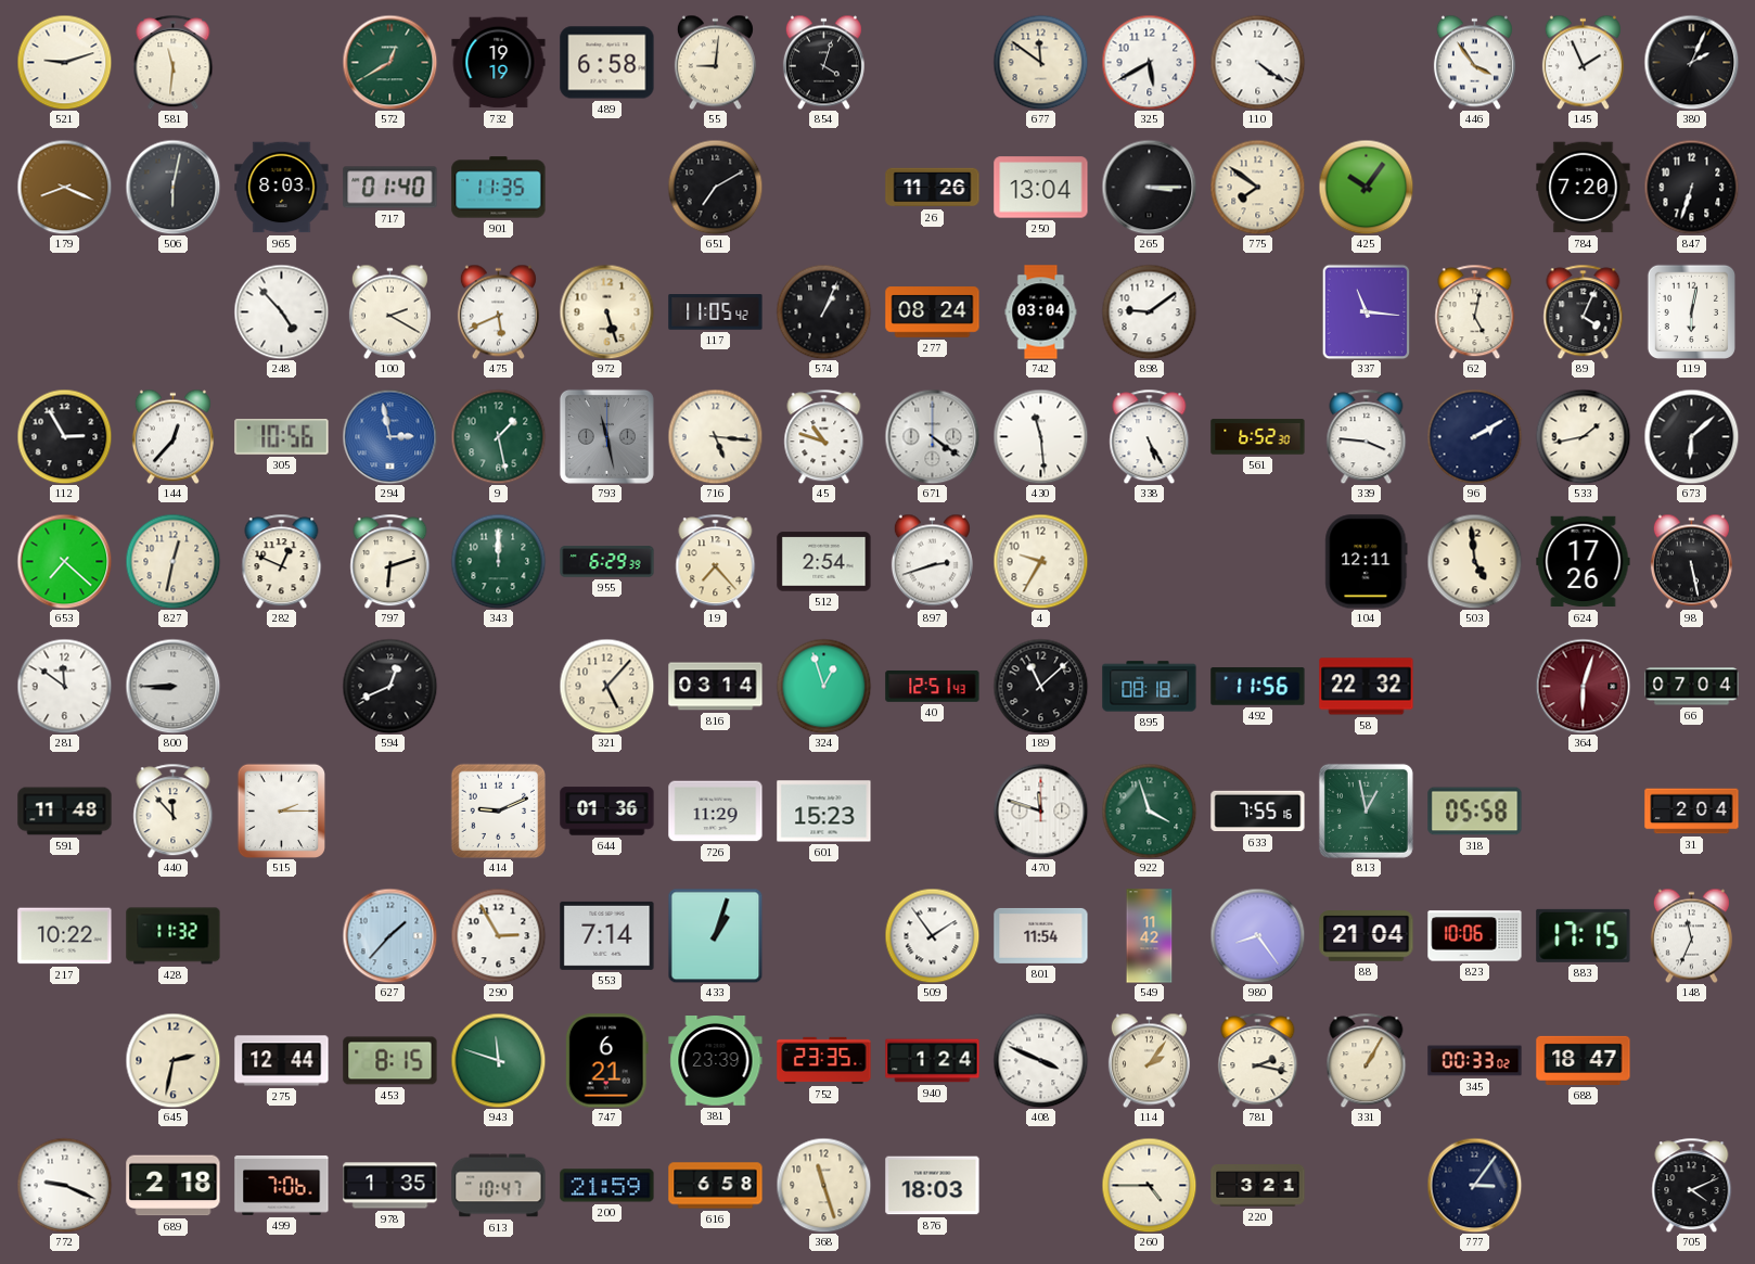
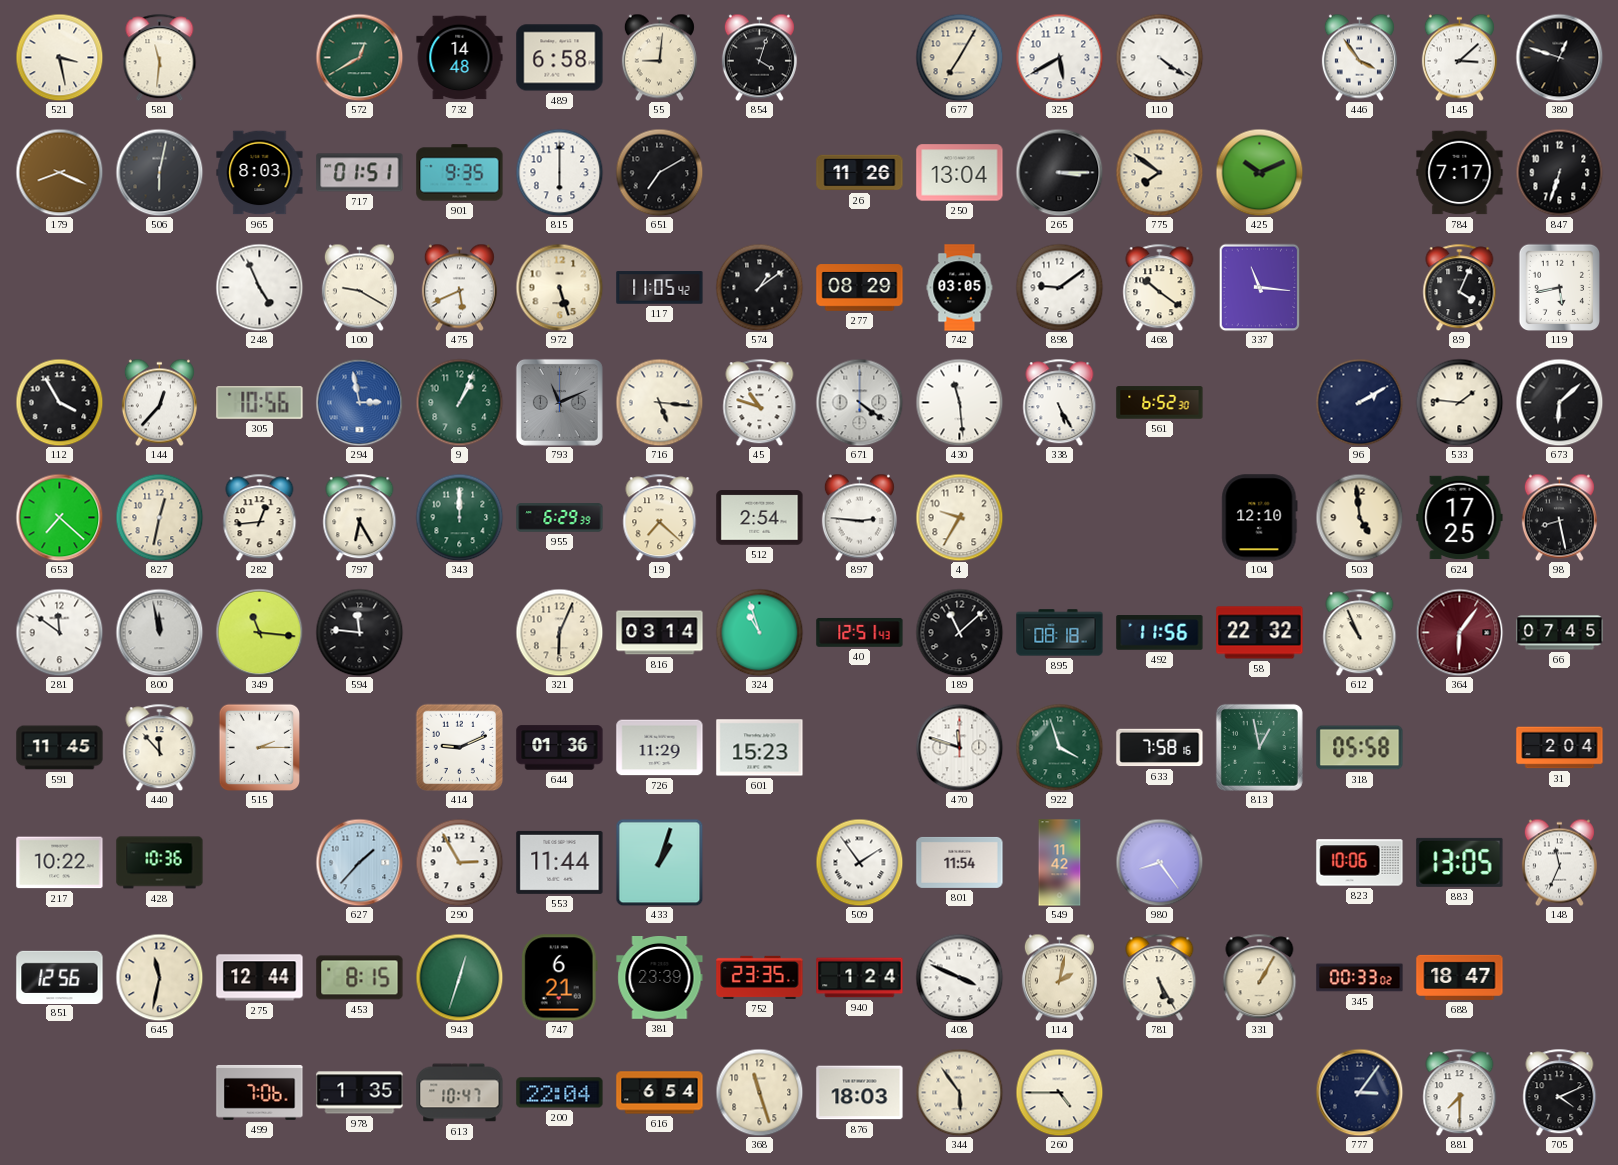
521: 9:12 -> 3:28
732: 19:19 -> 14:48
677: 11:51 -> 7:05
145: 1:56 -> 3:08
380: 2:04 -> 12:48
717: 01:40 -> 01:51
901: 11:35 -> 9:35
815: none -> 6:00
425: 10:06 -> 10:11
784: 7:20 -> 7:17
248: 4:53 -> 4:56
100: 2:20 -> 9:20
574: 1:04 -> 1:09
277: 08:24 -> 08:29
742: 03:04 -> 03:05
468: none -> 10:21
62: 5:02 -> none
119: 6:02 -> 5:43
112: 2:55 -> 3:55
9: 1:28 -> 1:04
793: 11:28 -> 11:11
339: 3:46 -> none
533: 1:43 -> 1:46
282: 12:49 -> 12:44
797: 6:12 -> 6:25
19: 7:23 -> 7:22
897: 2:42 -> 2:46
104: 12:11 -> 12:10
624: 17:26 -> 17:25
98: 5:28 -> 8:28
800: 8:45 -> 11:58
349: none -> 11:16
594: 12:41 -> 11:46
321: 5:07 -> 6:04
324: 12:57 -> 10:57
612: none -> 10:56
364: 6:03 -> 6:06
66: 07:04 -> 07:45
591: 11:48 -> 11:45
633: 7:55 -> 7:58
428: 11:32 -> 10:36
553: 7:14 -> 11:44
88: 21:04 -> none
883: 17:15 -> 13:05
851: none -> 12:56
645: 2:32 -> 11:32
943: 11:48 -> 12:33
114: 2:06 -> 2:02
781: 2:17 -> 5:25
772: 9:19 -> none
689: 2:18 -> none
200: 21:59 -> 22:04
616: 6:58 -> 6:54
344: none -> 5:54
220: 3:21 -> none
881: none -> 7:30
